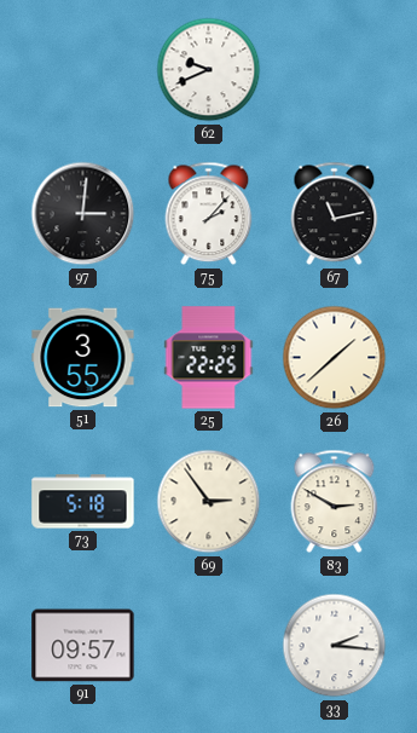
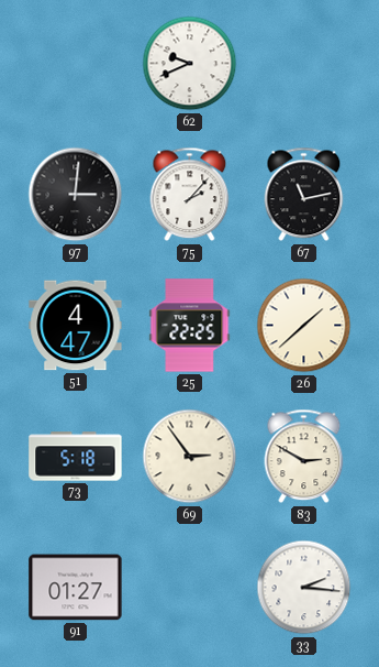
51: 3:55 -> 4:47
91: 09:57 -> 01:27
